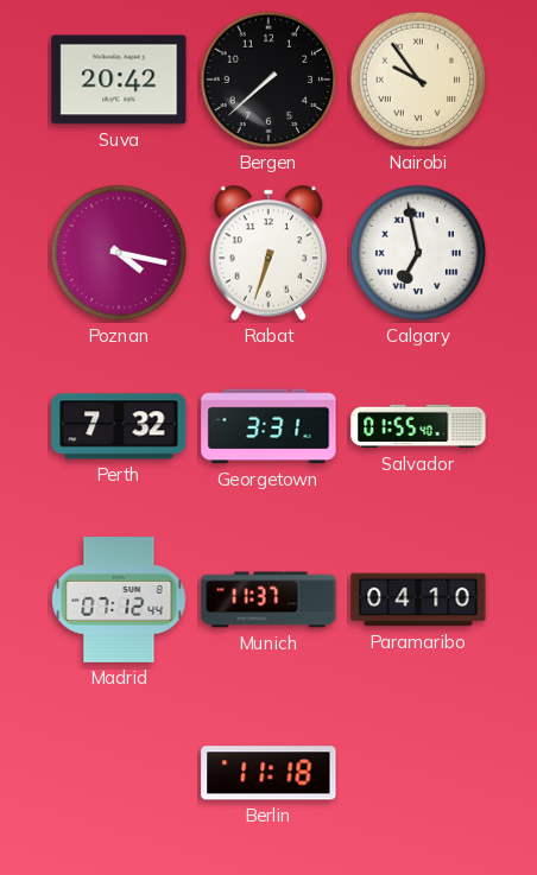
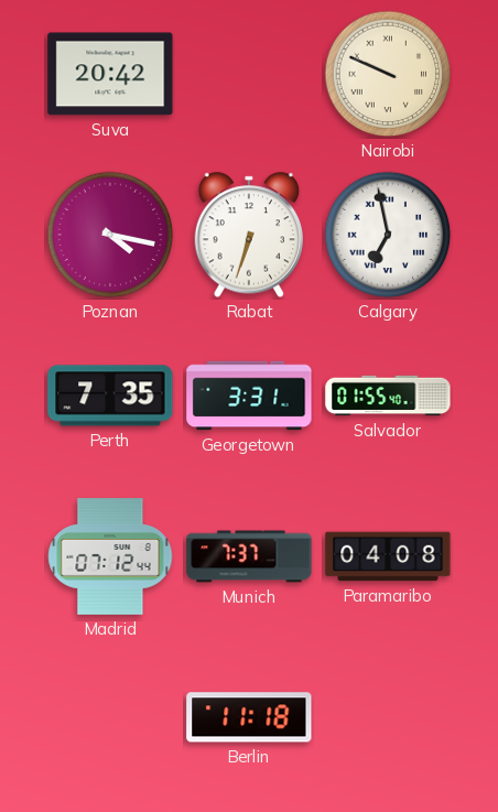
Bergen: 7:38 -> none
Nairobi: 9:54 -> 9:49
Perth: 7:32 -> 7:35
Munich: 11:37 -> 7:37
Paramaribo: 04:10 -> 04:08
